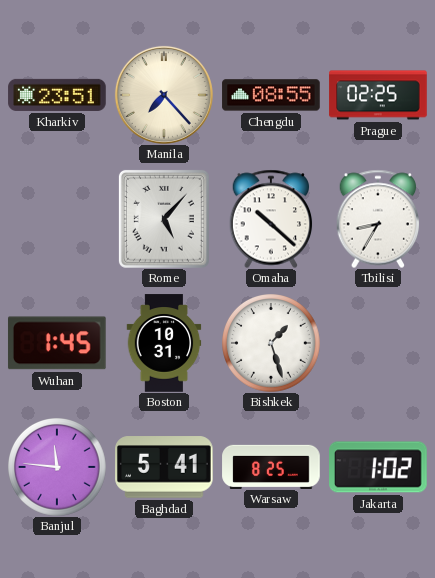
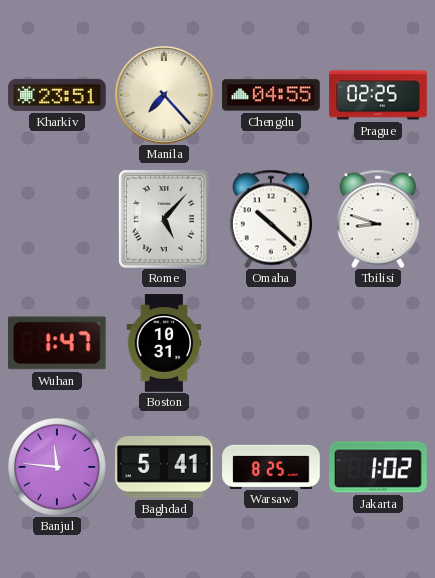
Chengdu: 08:55 -> 04:55
Tbilisi: 8:35 -> 8:48
Wuhan: 1:45 -> 1:47
Bishkek: 1:27 -> none
